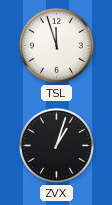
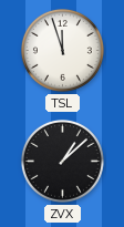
ZVX: 1:03 -> 1:08
